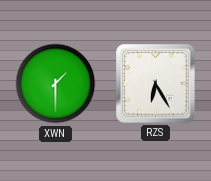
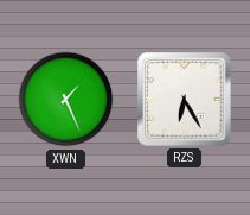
XWN: 1:30 -> 1:26
